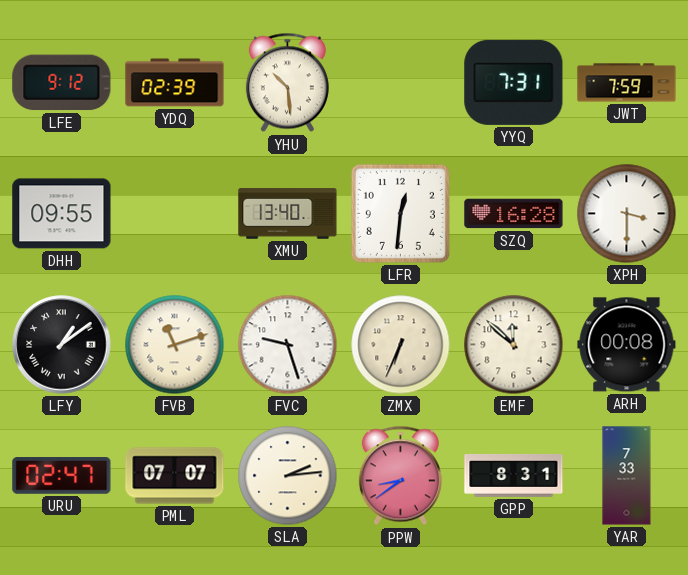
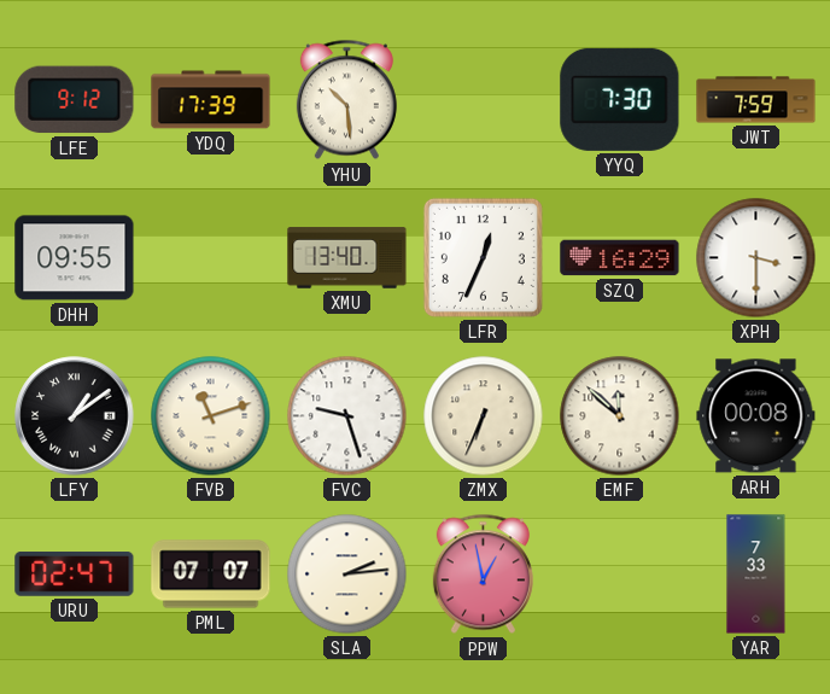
YDQ: 02:39 -> 17:39
YYQ: 7:31 -> 7:30
LFR: 12:31 -> 12:34
SZQ: 16:28 -> 16:29
PPW: 8:39 -> 12:58
GPP: 8:31 -> none
